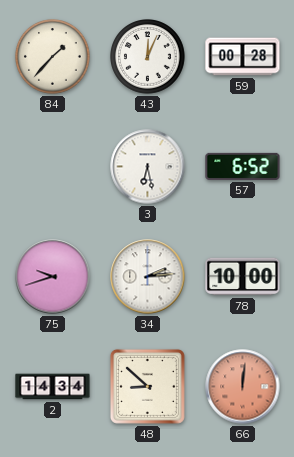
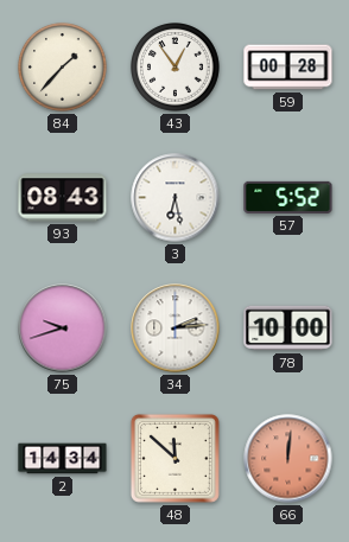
43: 12:04 -> 12:54
93: none -> 08:43
57: 6:52 -> 5:52
48: 8:52 -> 11:52
